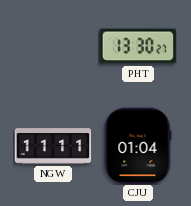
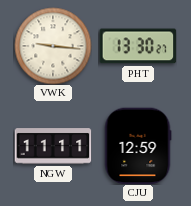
VWK: none -> 9:16
CJU: 01:04 -> 12:59
